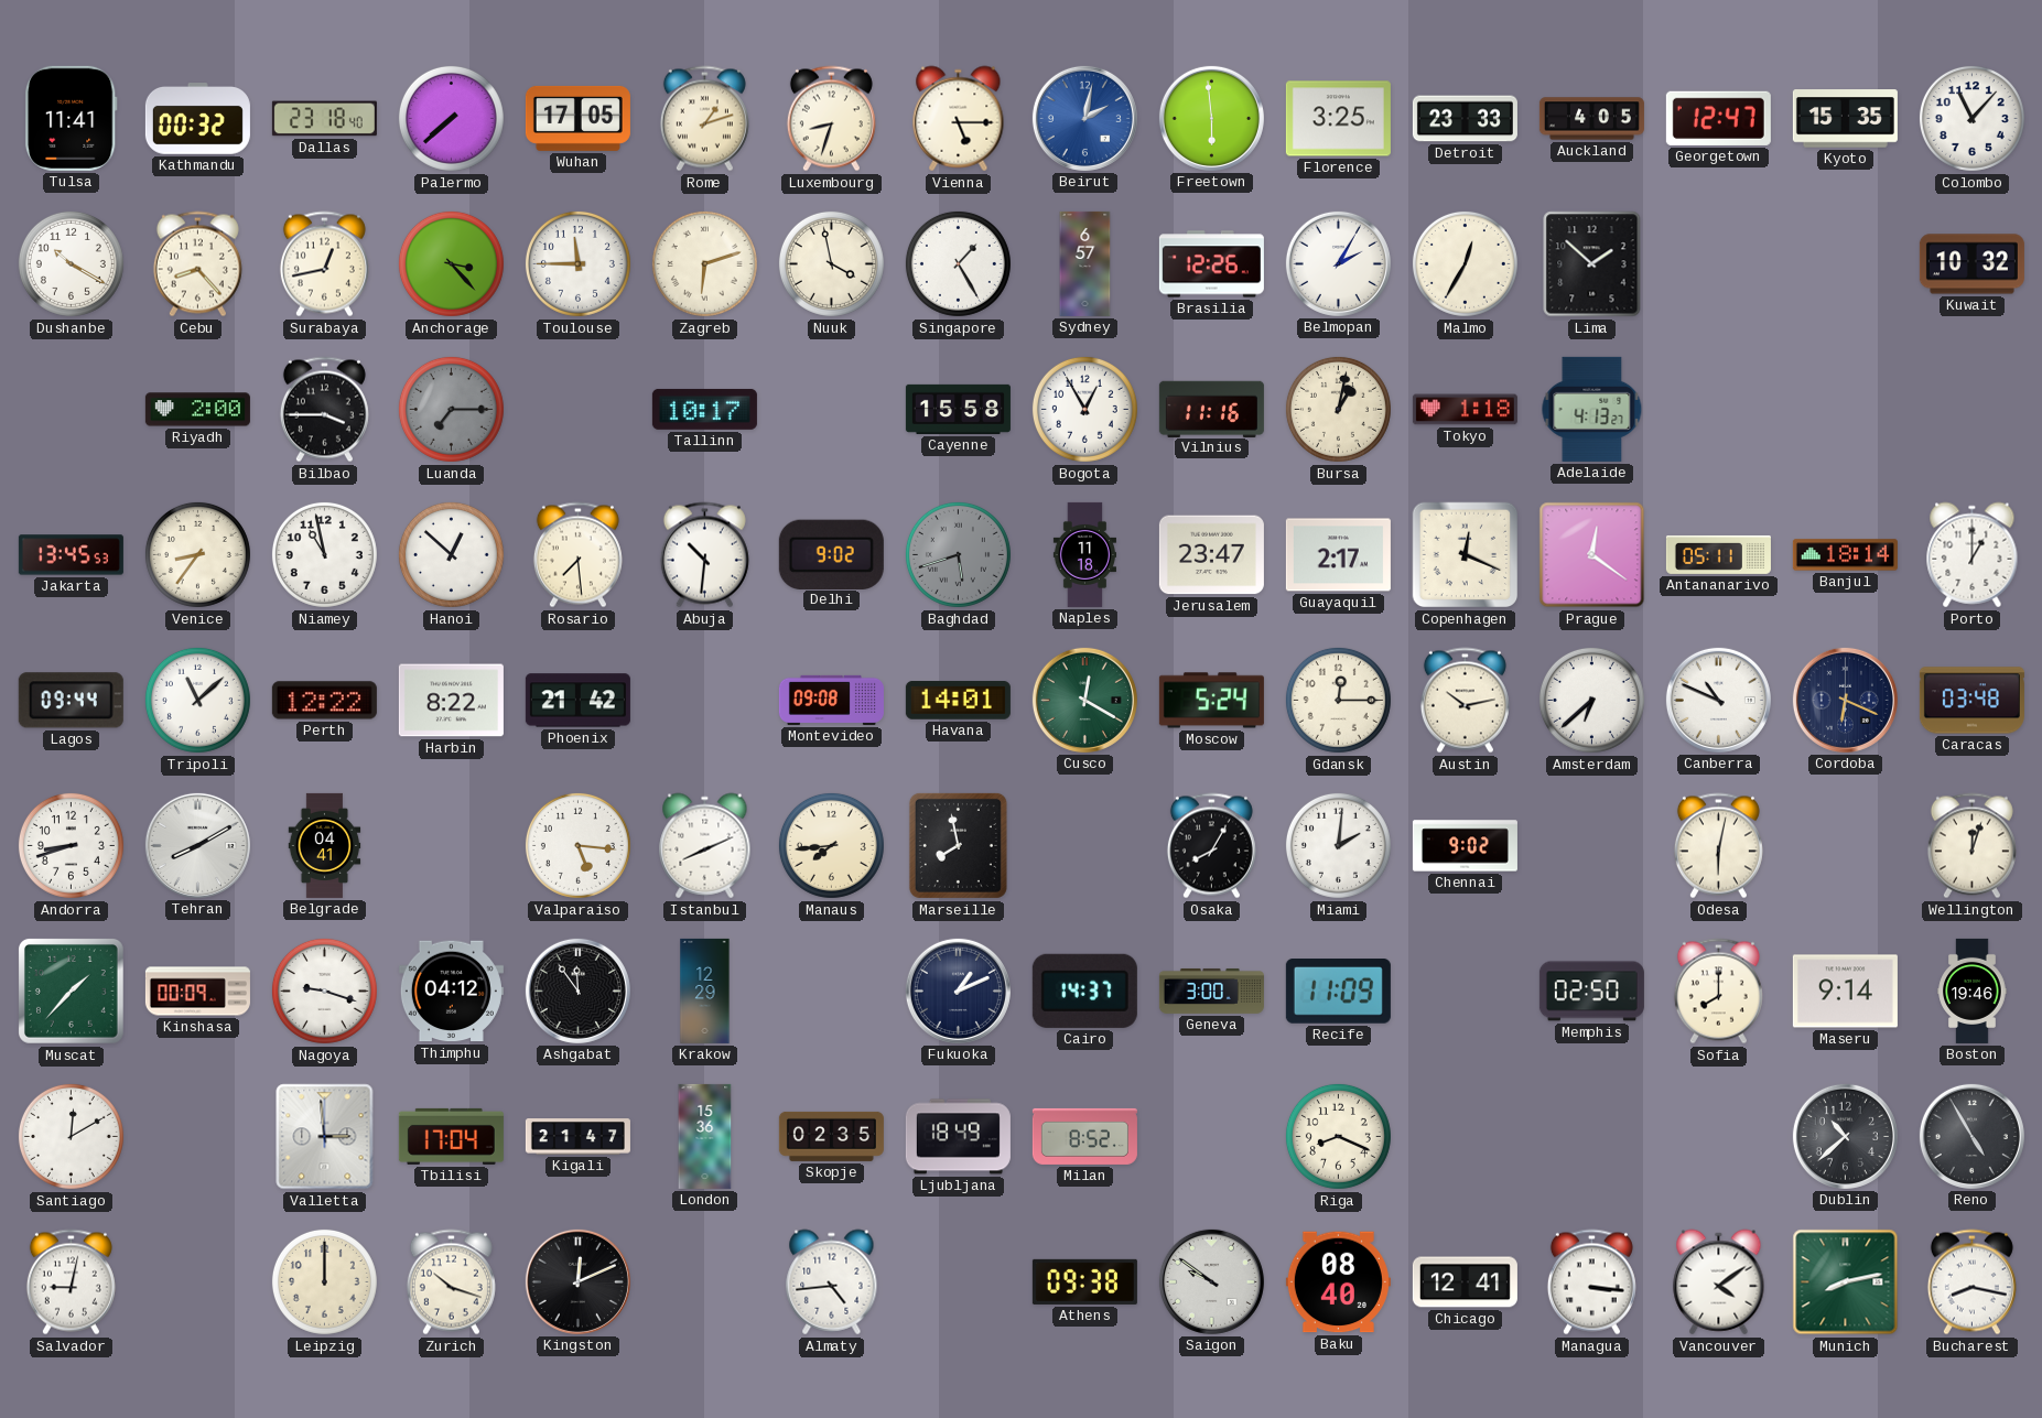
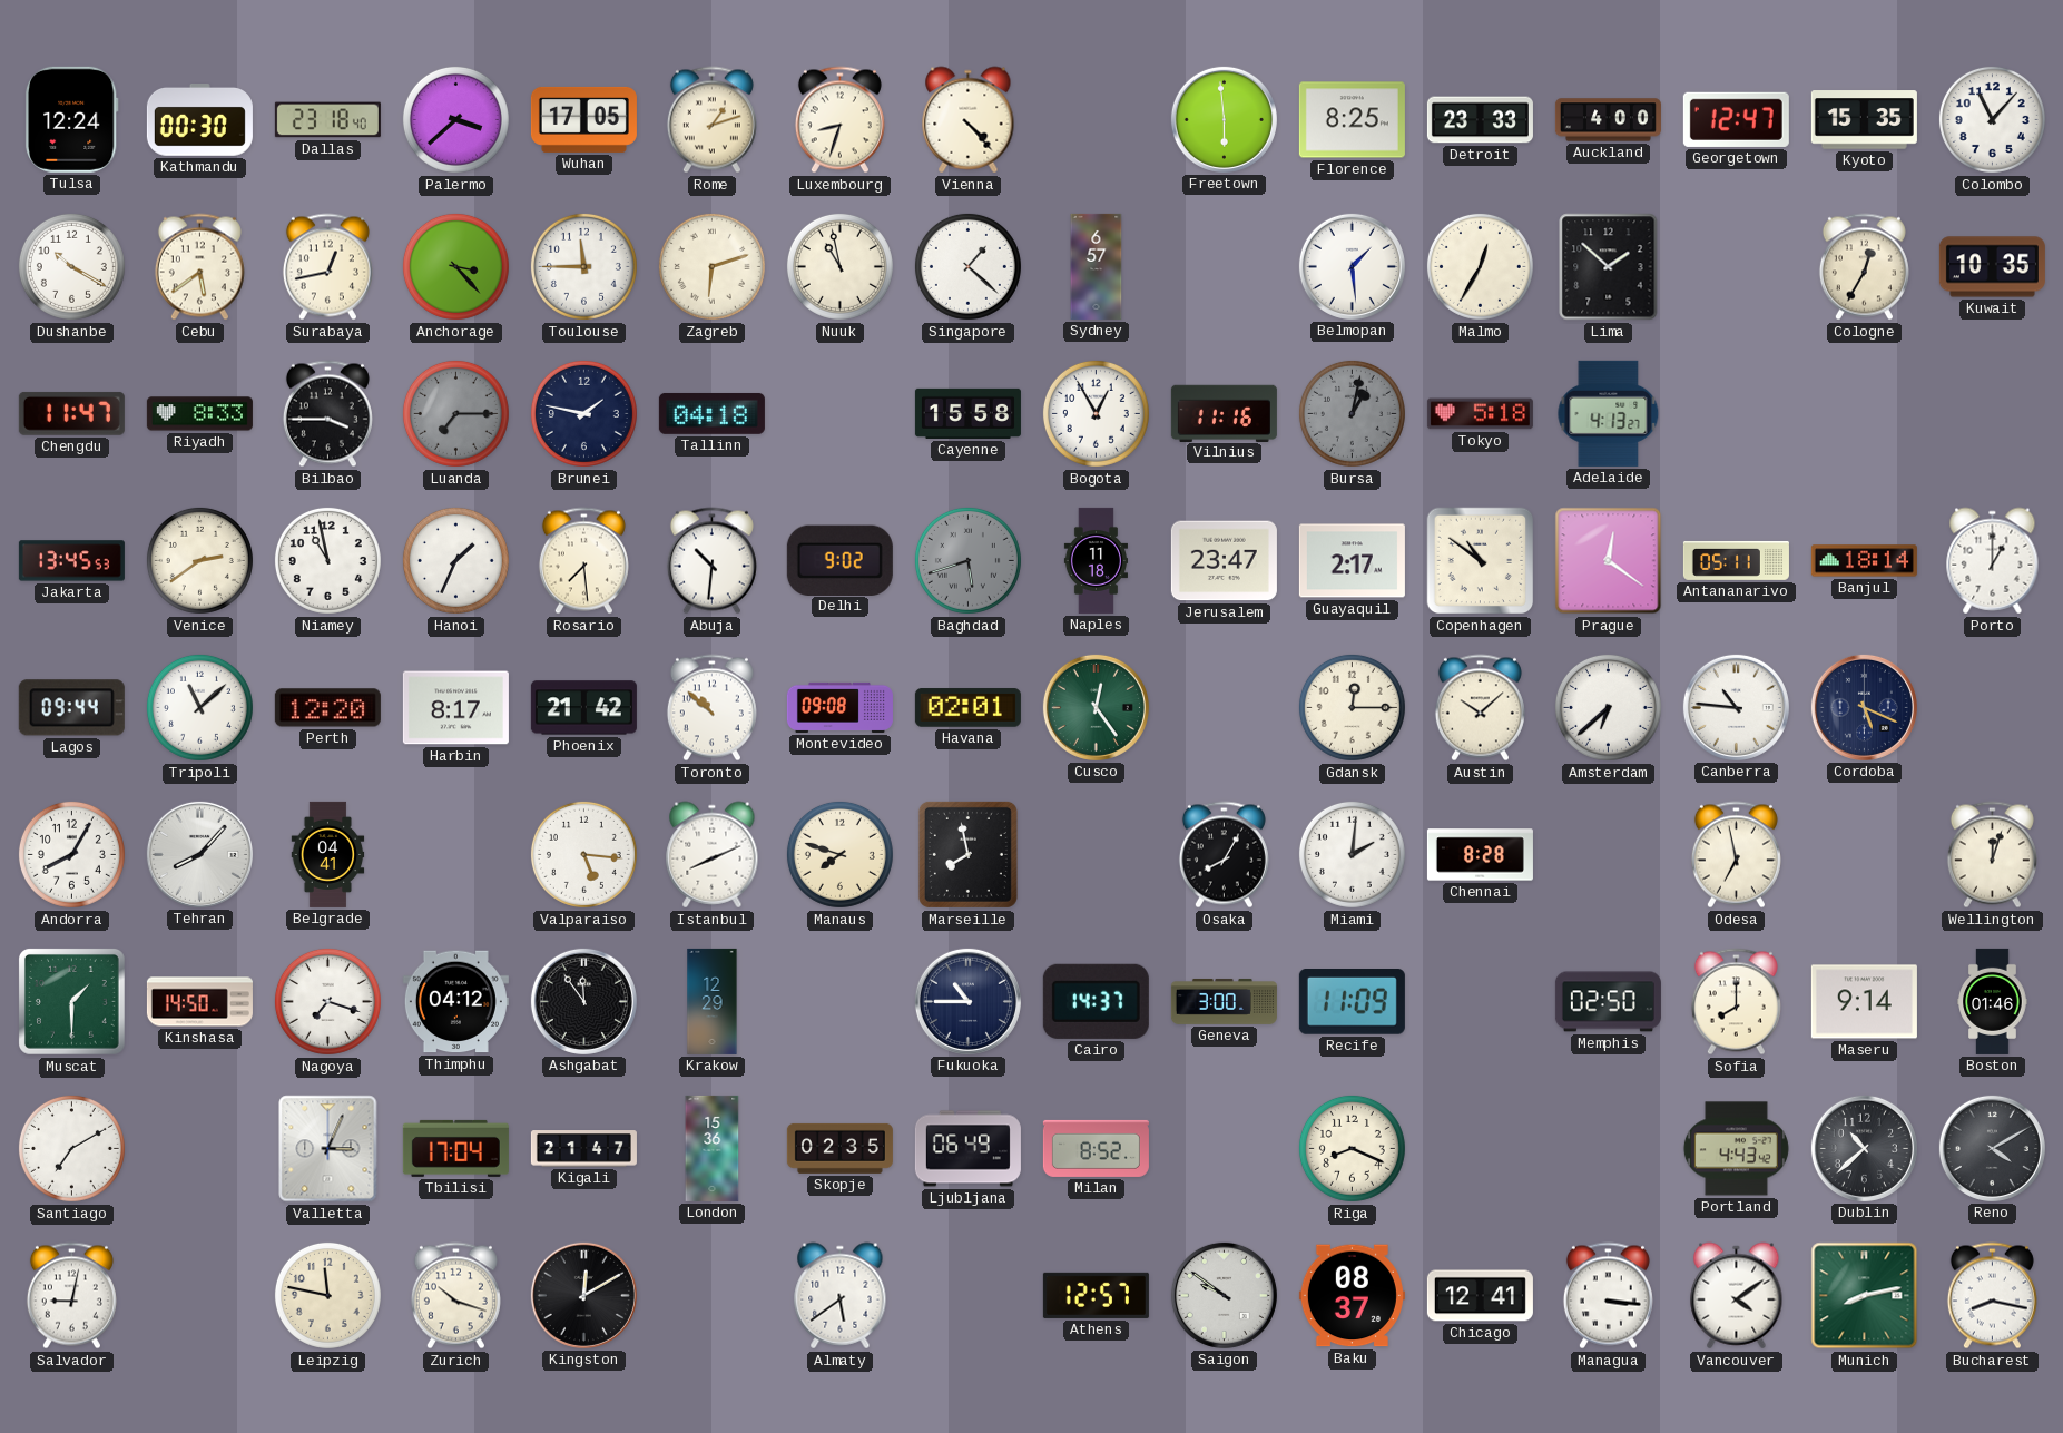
Tulsa: 11:41 -> 12:24
Kathmandu: 00:32 -> 00:30
Palermo: 7:38 -> 3:38
Vienna: 5:15 -> 4:23
Beirut: 2:02 -> none
Florence: 3:25 -> 8:25
Auckland: 4:05 -> 4:00
Cebu: 8:23 -> 5:39
Nuuk: 3:58 -> 10:58
Singapore: 1:25 -> 1:22
Brasilia: 12:26 -> none
Belmopan: 2:05 -> 1:29
Cologne: none -> 12:35
Kuwait: 10:32 -> 10:35
Chengdu: none -> 11:47
Riyadh: 2:00 -> 8:33
Brunei: none -> 1:47
Tallinn: 10:17 -> 04:18
Bursa dial: cream -> grey
Tokyo: 1:18 -> 5:18
Venice: 8:36 -> 2:39
Hanoi: 12:52 -> 1:34
Copenhagen: 12:19 -> 10:51
Perth: 12:22 -> 12:20
Harbin: 8:22 -> 8:17
Toronto: none -> 10:52
Havana: 14:01 -> 02:01
Cusco: 12:20 -> 12:24
Moscow: 5:24 -> none
Austin: 10:13 -> 10:08
Canberra: 10:49 -> 10:46
Cordoba: 6:19 -> 5:19
Caracas: 03:48 -> none
Andorra: 8:42 -> 8:05
Tehran: 8:10 -> 8:07
Manaus: 7:44 -> 7:48
Chennai: 9:02 -> 8:28
Odesa: 6:02 -> 6:58
Muscat: 1:37 -> 1:30
Kinshasa: 00:09 -> 14:50
Nagoya: 9:18 -> 7:18
Fukuoka: 1:11 -> 10:45
Boston: 19:46 -> 01:46
Santiago: 12:10 -> 7:10
Valletta: 2:59 -> 3:04
Ljubljana: 18:49 -> 06:49
Portland: none -> 4:43
Reno: 4:55 -> 4:10
Leipzig: 12:00 -> 11:47
Kingston: 12:11 -> 12:10
Almaty: 4:44 -> 5:39
Athens: 09:38 -> 12:57
Baku: 08:40 -> 08:37
